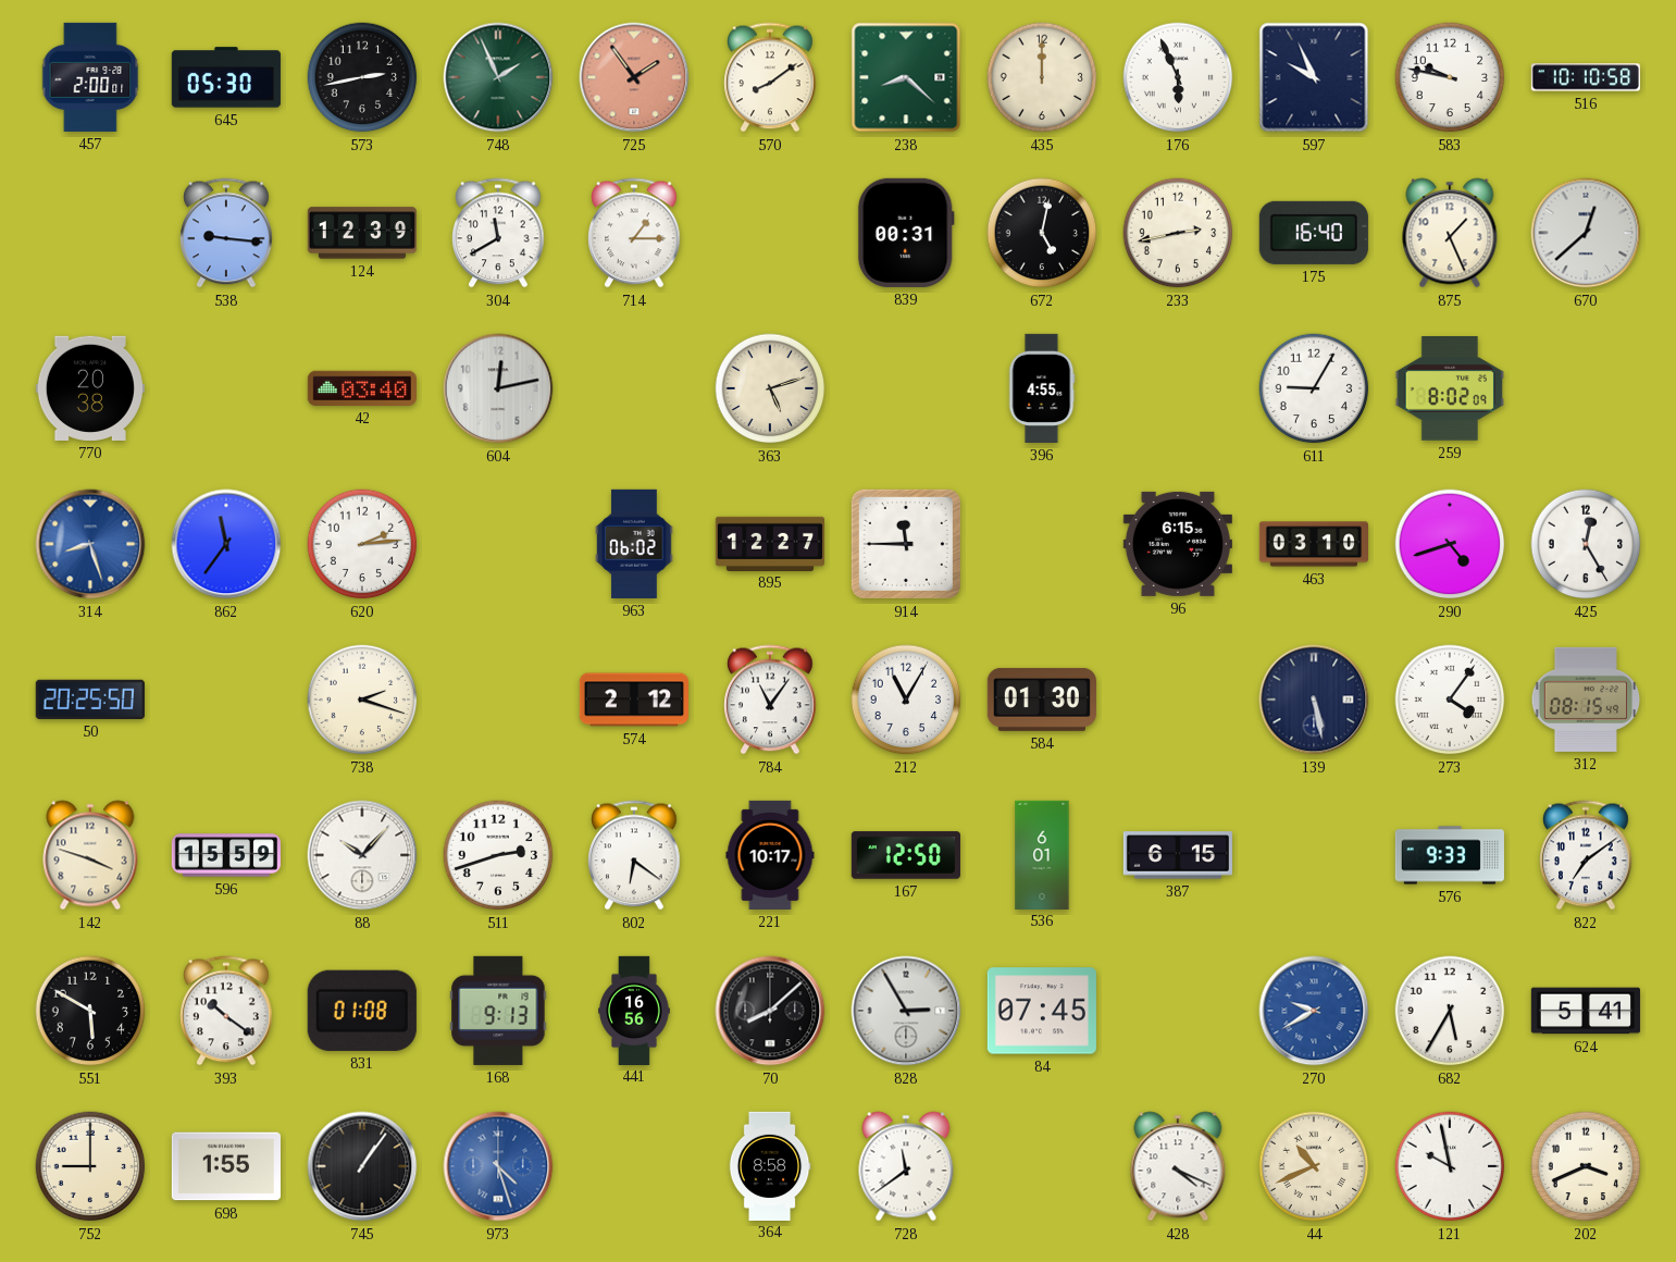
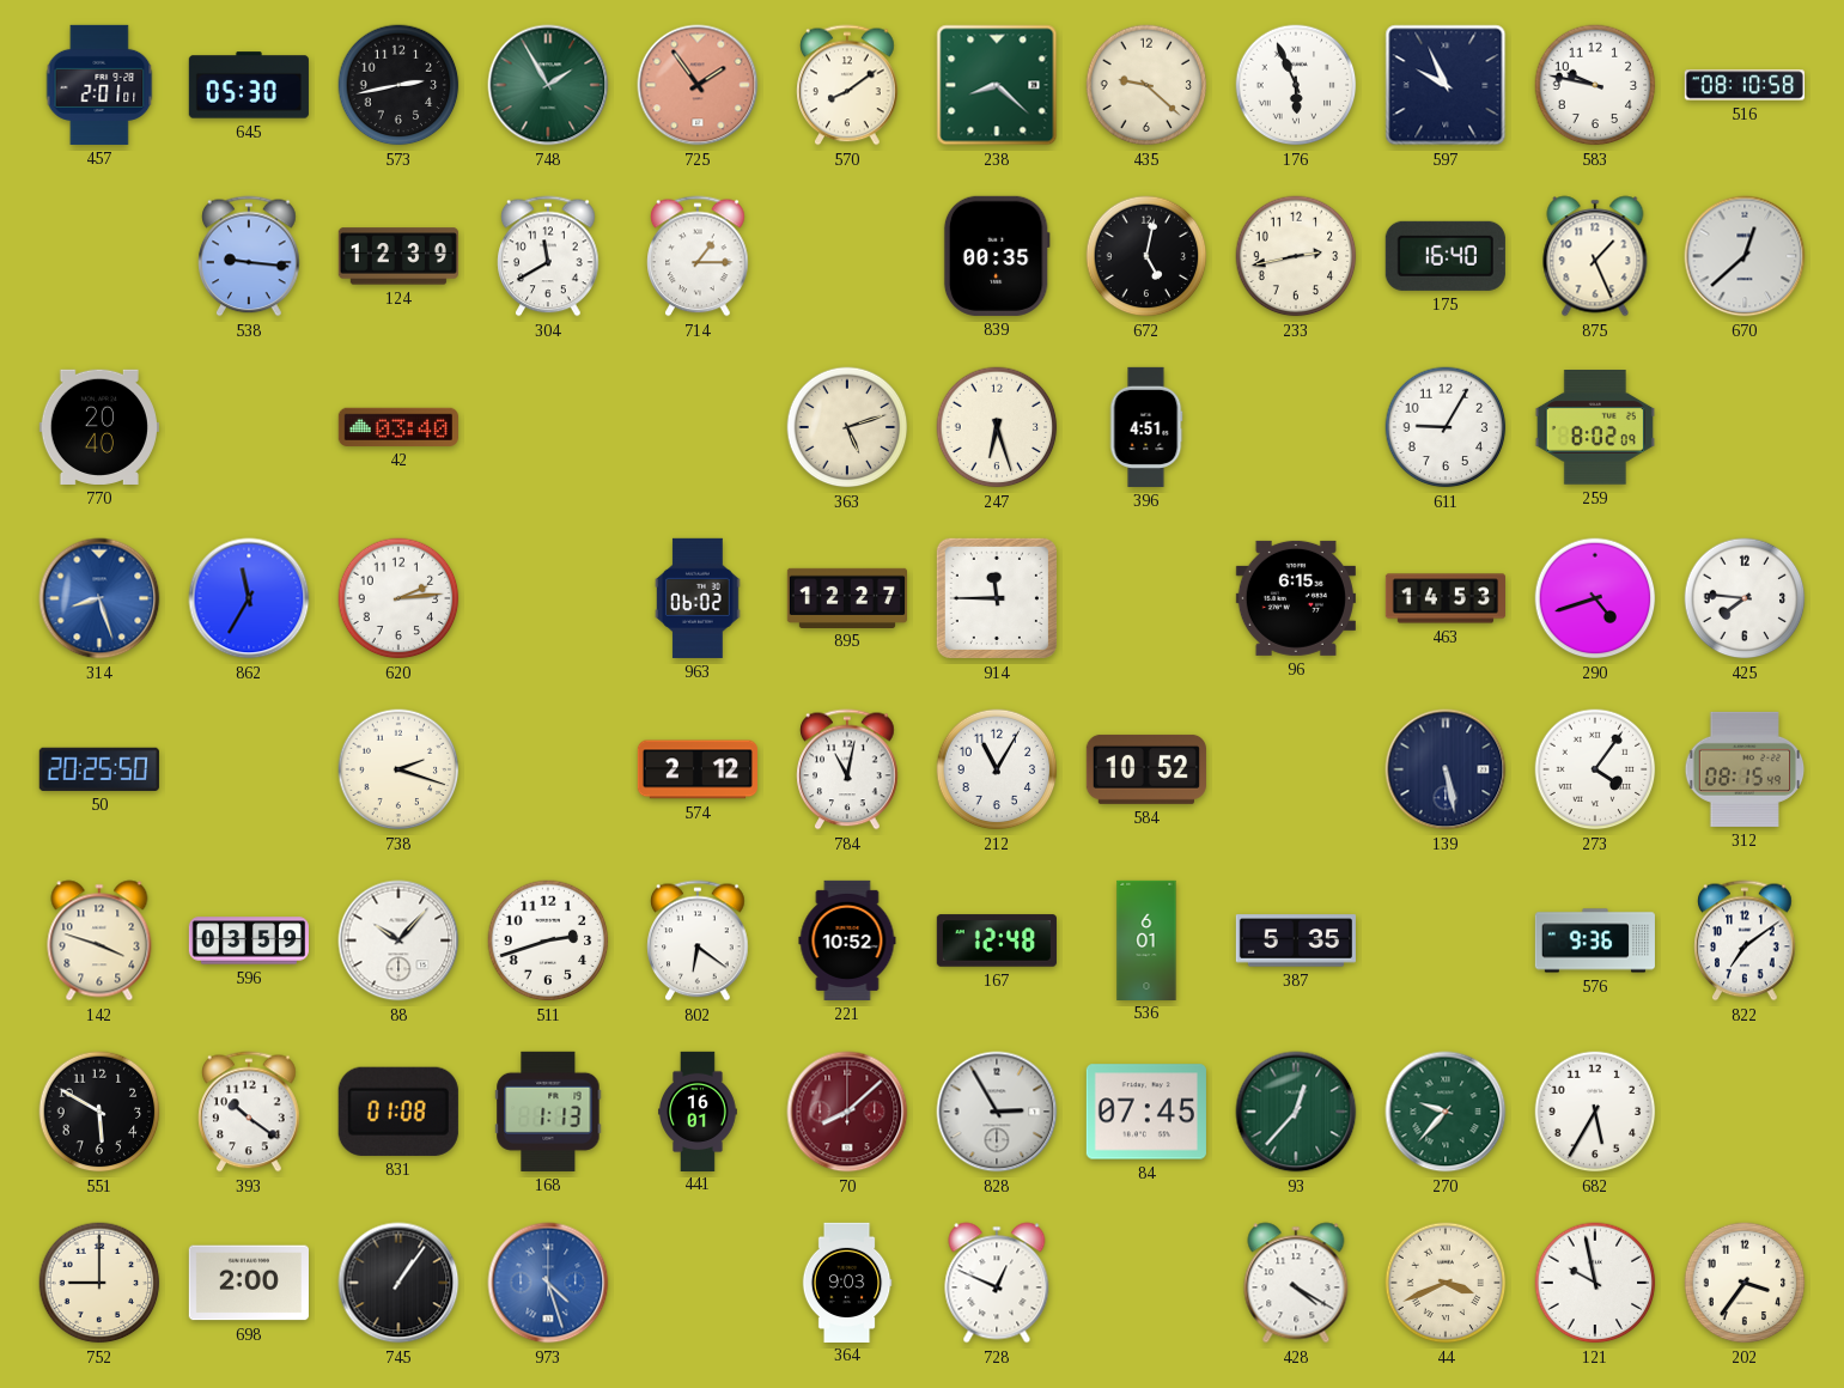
457: 2:00 -> 2:01
748: 1:56 -> 1:55
435: 12:00 -> 9:22
516: 10:10 -> 08:10
839: 00:31 -> 00:35
770: 20:38 -> 20:40
604: 12:13 -> none
247: none -> 6:27
396: 4:55 -> 4:51
862: 11:36 -> 11:35
463: 03:10 -> 14:53
425: 12:25 -> 7:46
784: 11:06 -> 11:02
584: 01:30 -> 10:52
596: 15:59 -> 03:59
221: 10:17 -> 10:52
167: 12:50 -> 12:48
387: 6:15 -> 5:35
576: 9:33 -> 9:36
168: 9:13 -> 1:13
441: 16:56 -> 16:01
70 dial: black -> burgundy
93: none -> 12:37
270: 9:40 -> 9:37
270 dial: blue -> green
624: 5:41 -> none
698: 1:55 -> 2:00
364: 8:58 -> 9:03
728: 11:39 -> 12:49
428: 4:19 -> 4:20
44: 10:41 -> 3:41
202: 3:41 -> 3:36
